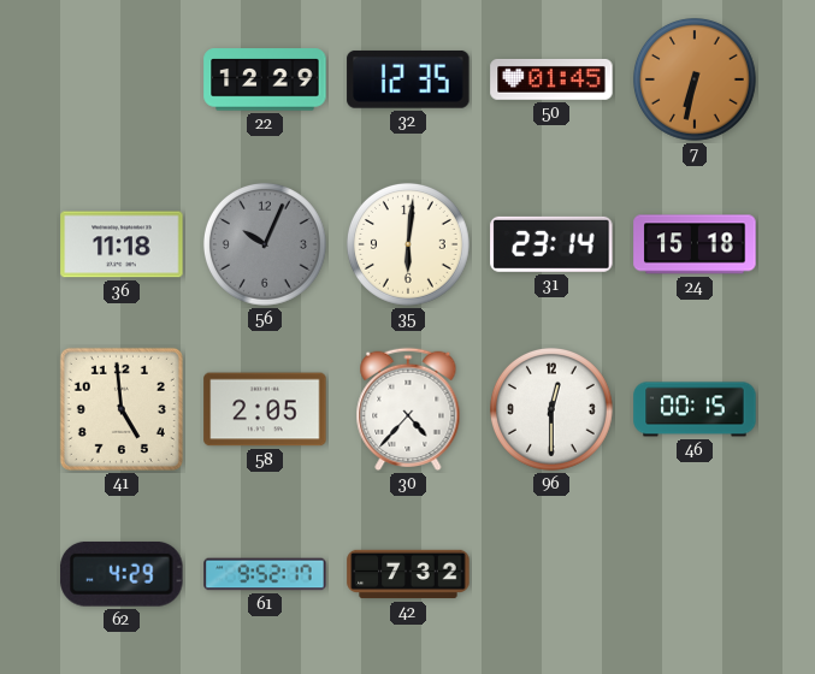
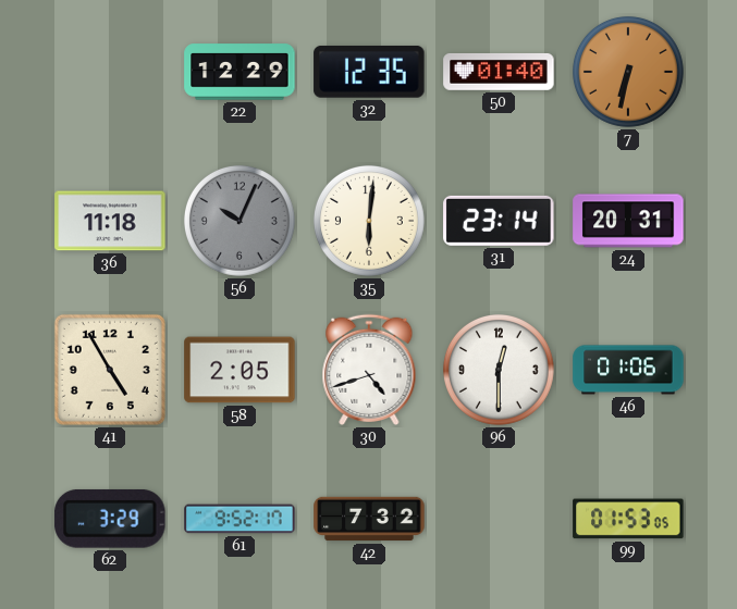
50: 01:45 -> 01:40
24: 15:18 -> 20:31
41: 4:59 -> 4:55
30: 4:37 -> 4:42
46: 00:15 -> 01:06
62: 4:29 -> 3:29
99: none -> 01:53
